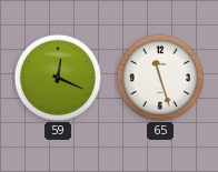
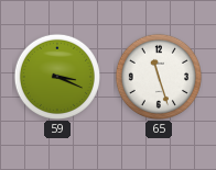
59: 12:19 -> 3:19
